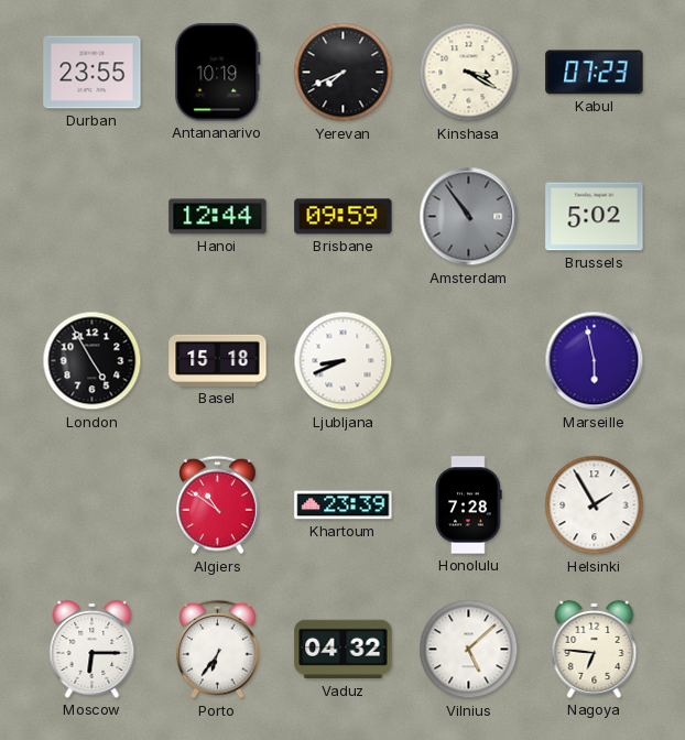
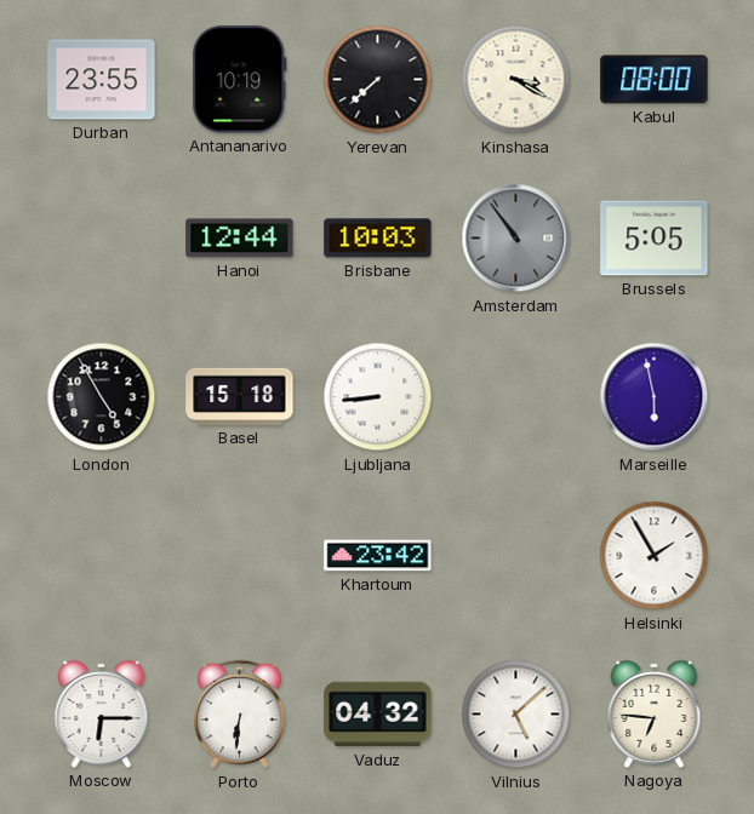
Yerevan: 7:41 -> 7:38
Kabul: 07:23 -> 08:00
Brisbane: 09:59 -> 10:03
Brussels: 5:02 -> 5:05
Ljubljana: 8:41 -> 8:44
Algiers: 10:51 -> none
Khartoum: 23:39 -> 23:42
Honolulu: 7:28 -> none
Porto: 6:36 -> 6:31
